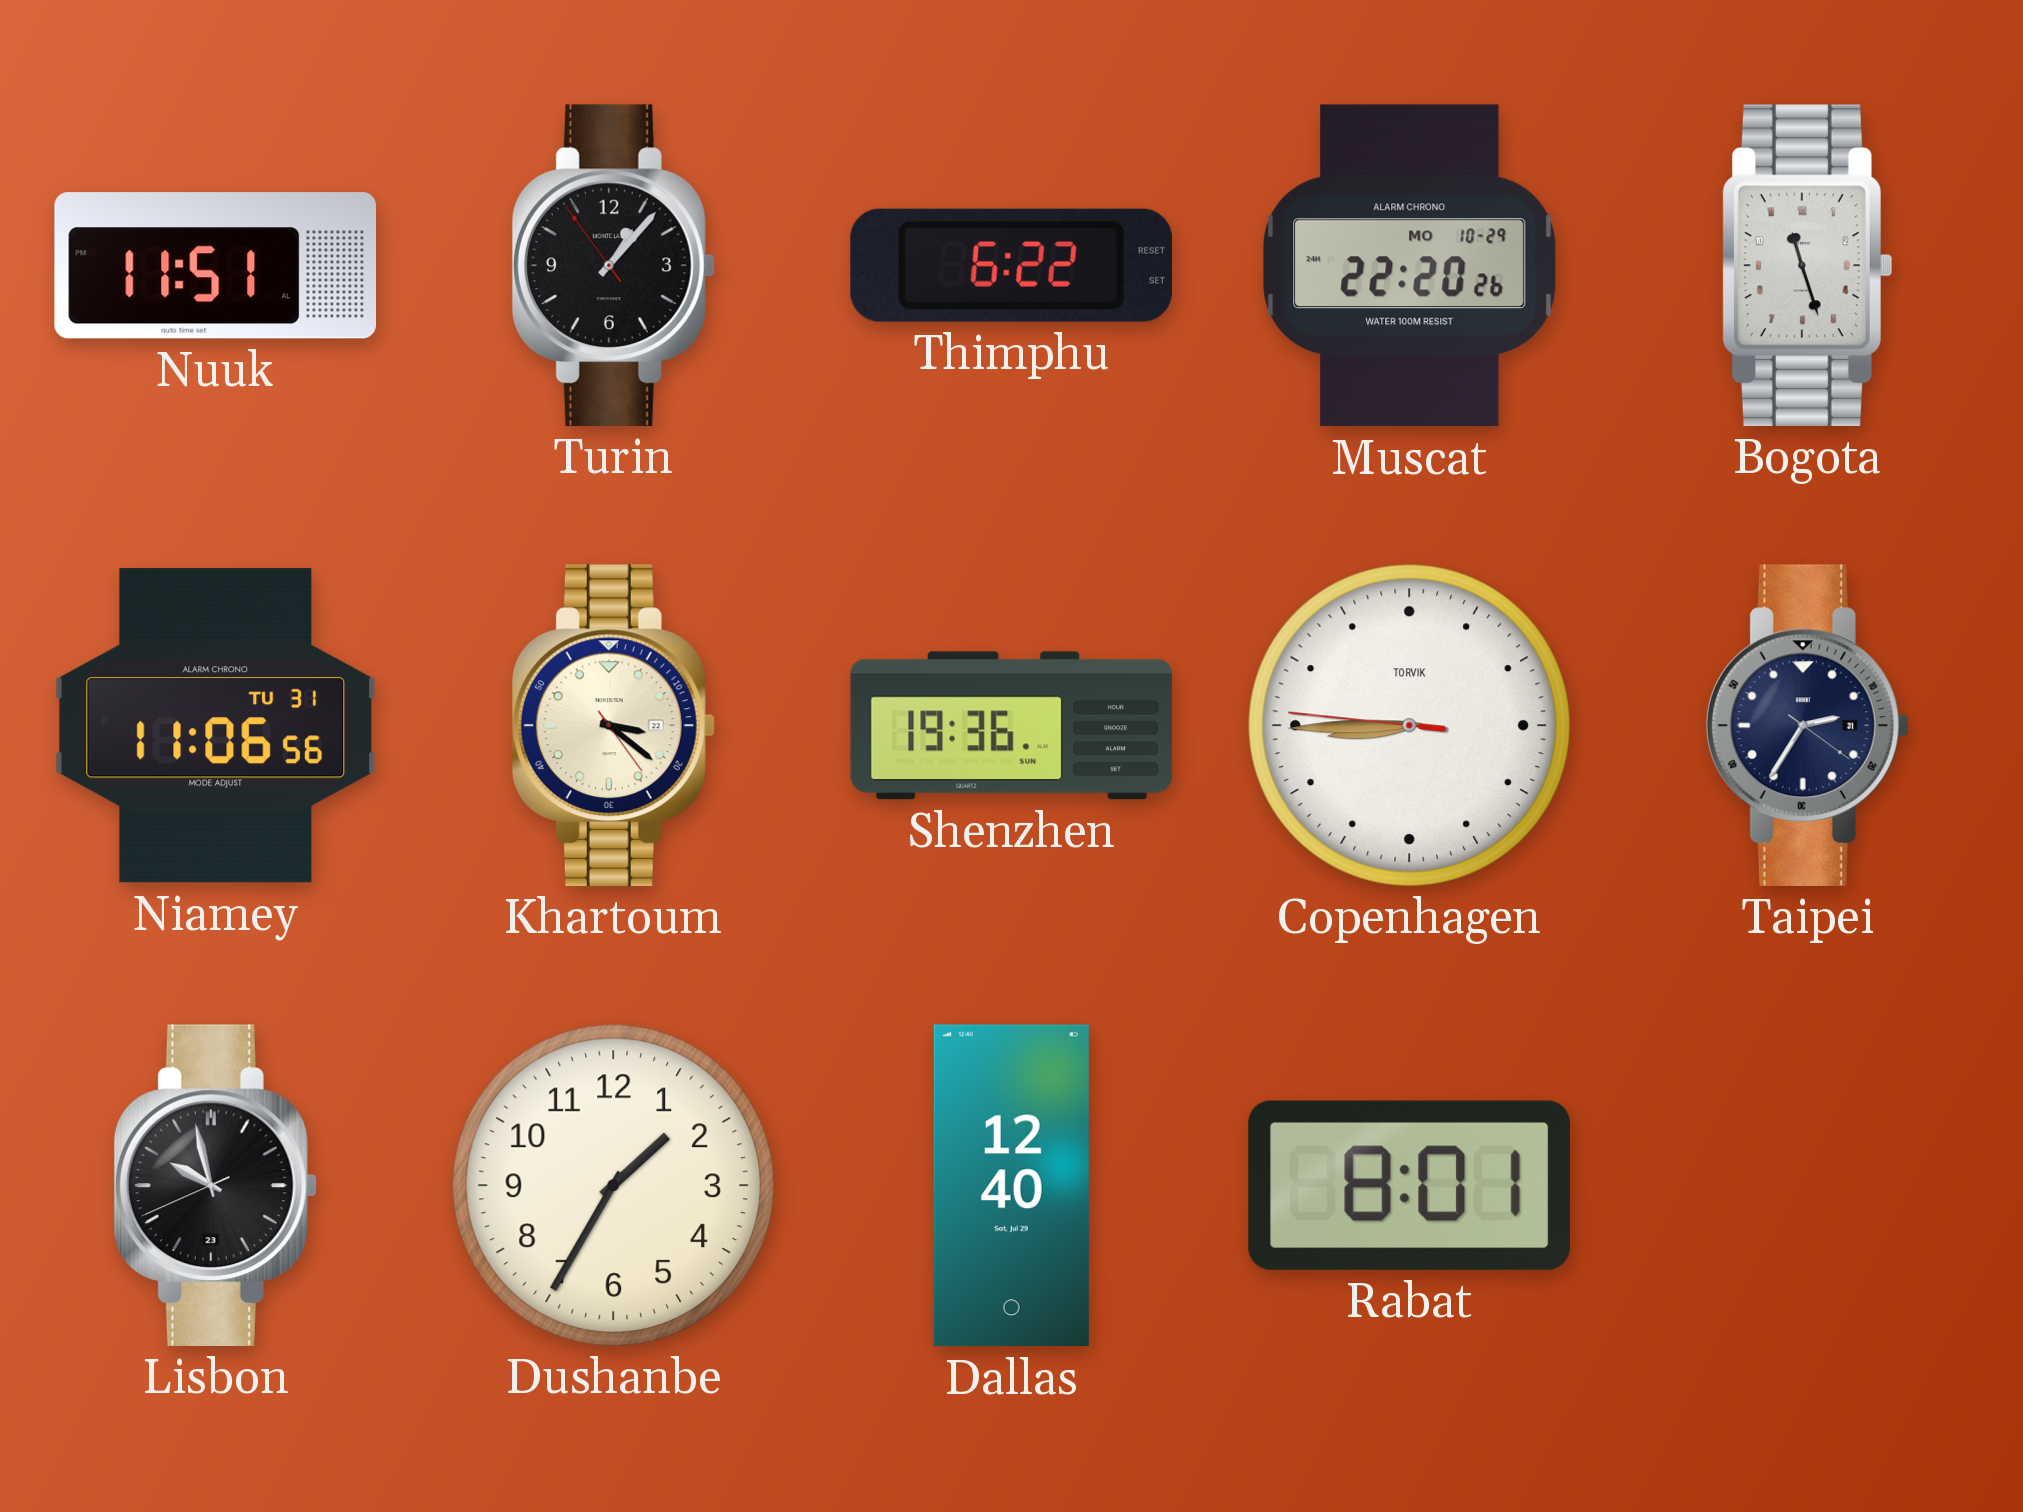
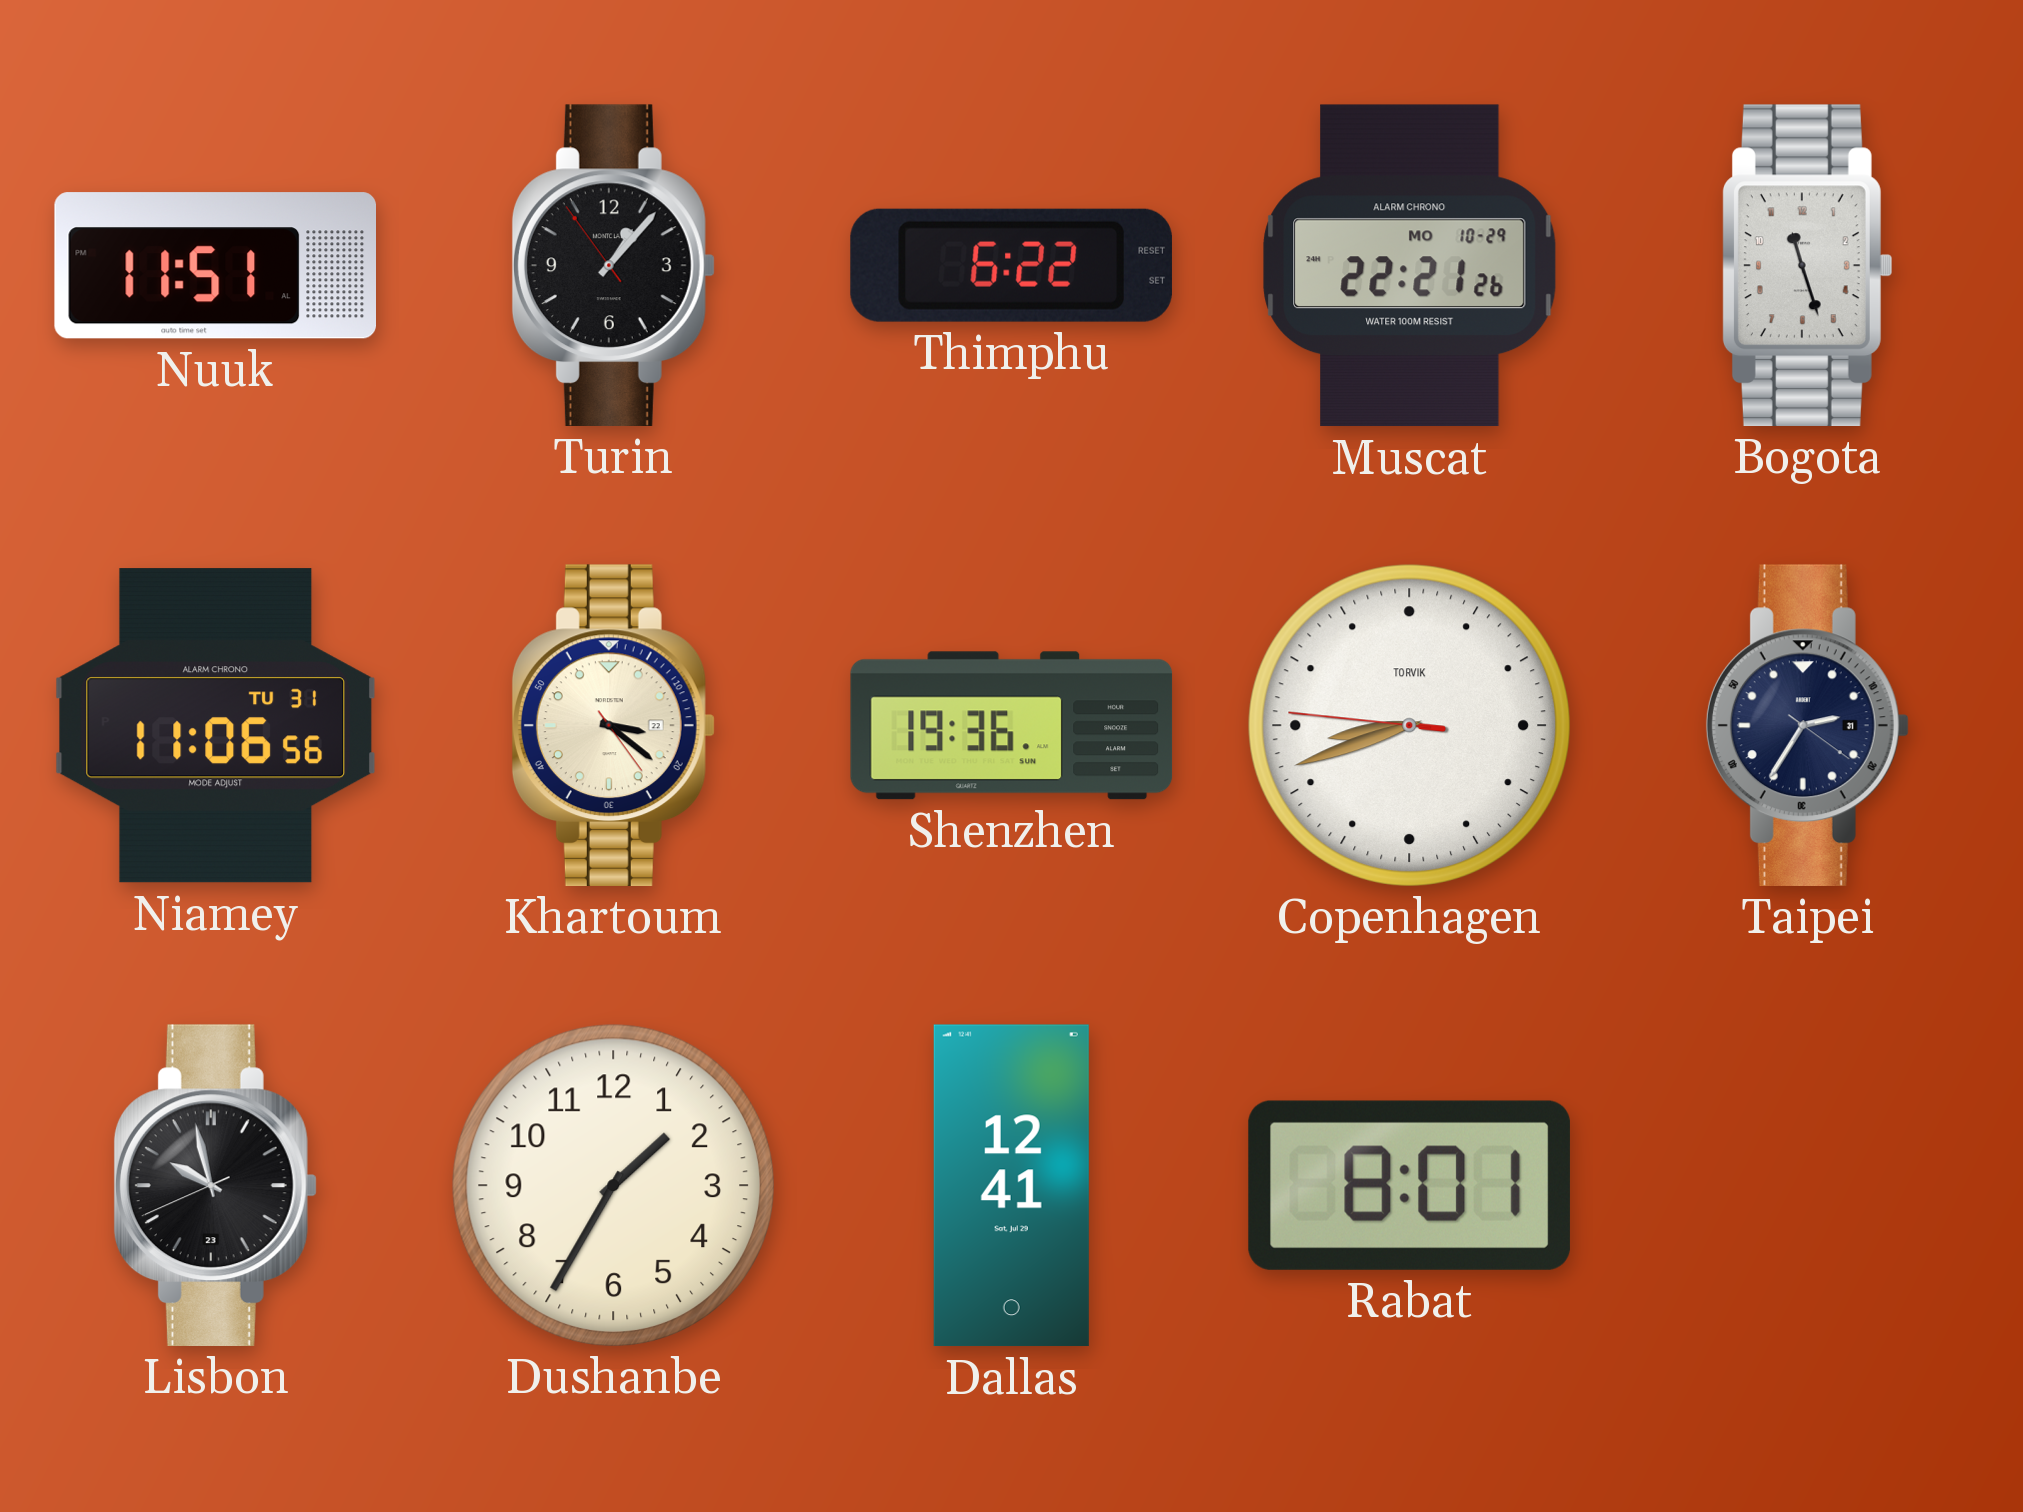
Muscat: 22:20 -> 22:21
Copenhagen: 8:44 -> 8:41
Dallas: 12:40 -> 12:41
